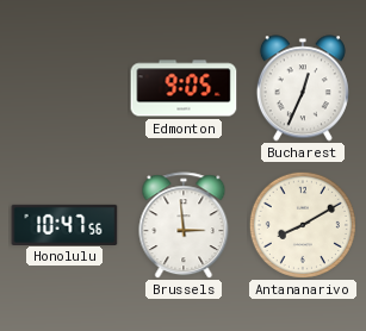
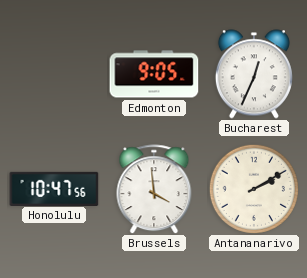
Brussels: 2:59 -> 3:59
Antananarivo: 8:10 -> 2:10
